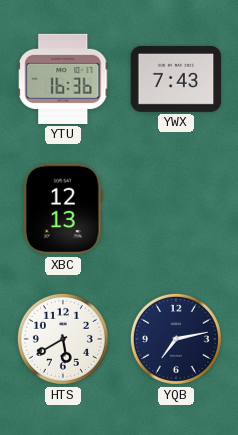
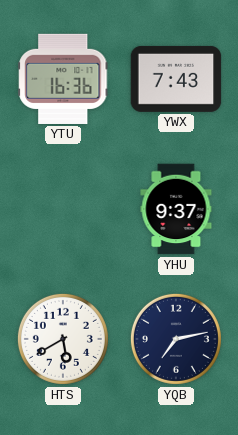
XBC: 12:13 -> none
YHU: none -> 9:37
